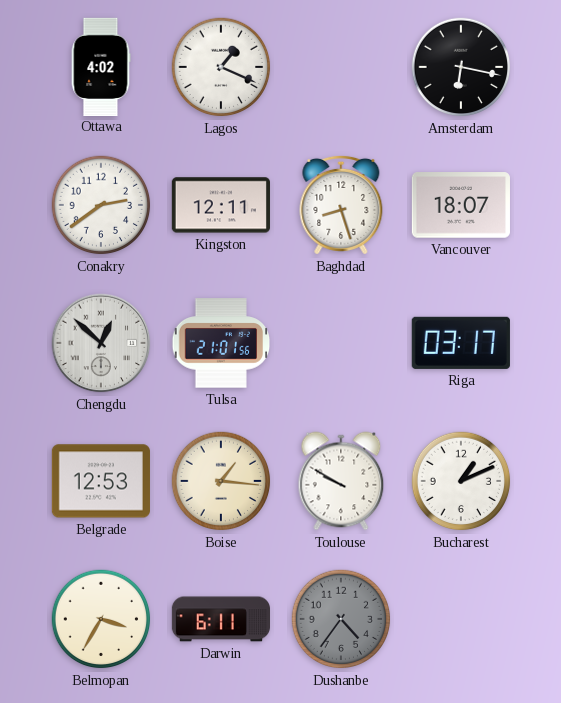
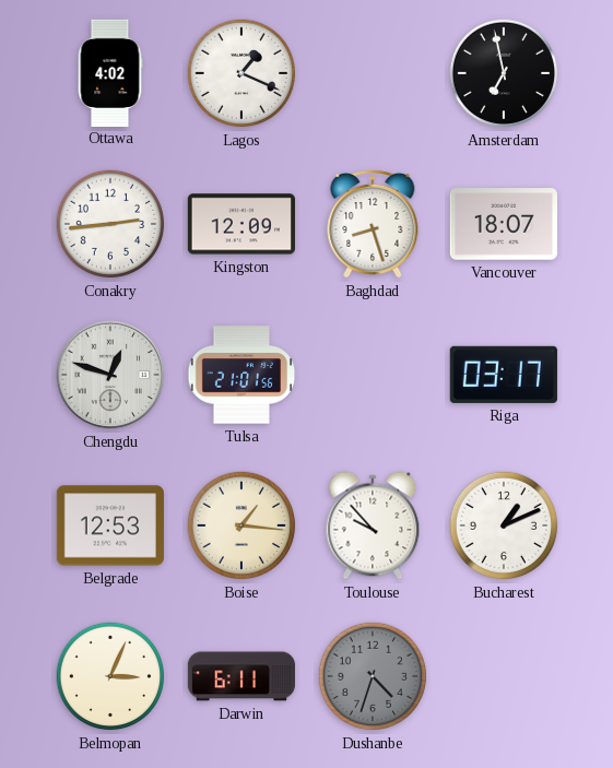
Amsterdam: 6:17 -> 6:58
Conakry: 2:39 -> 2:44
Kingston: 12:11 -> 12:09
Chengdu: 12:52 -> 12:48
Toulouse: 9:50 -> 9:53
Belmopan: 3:35 -> 3:04
Dushanbe: 4:36 -> 4:33
